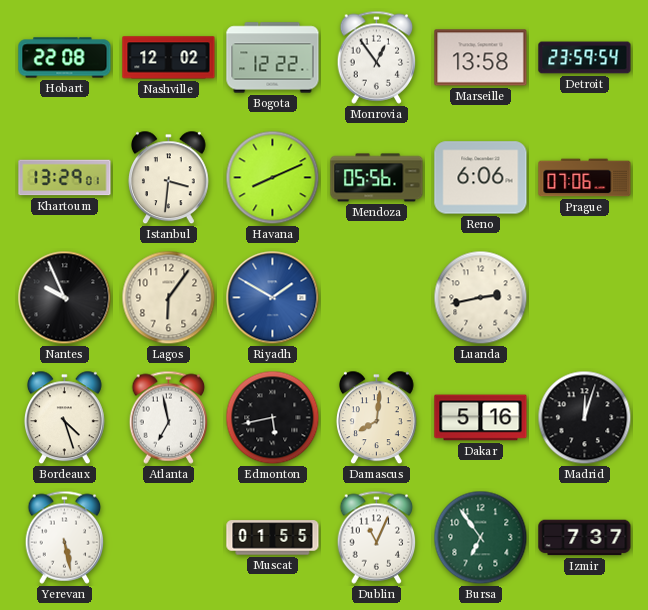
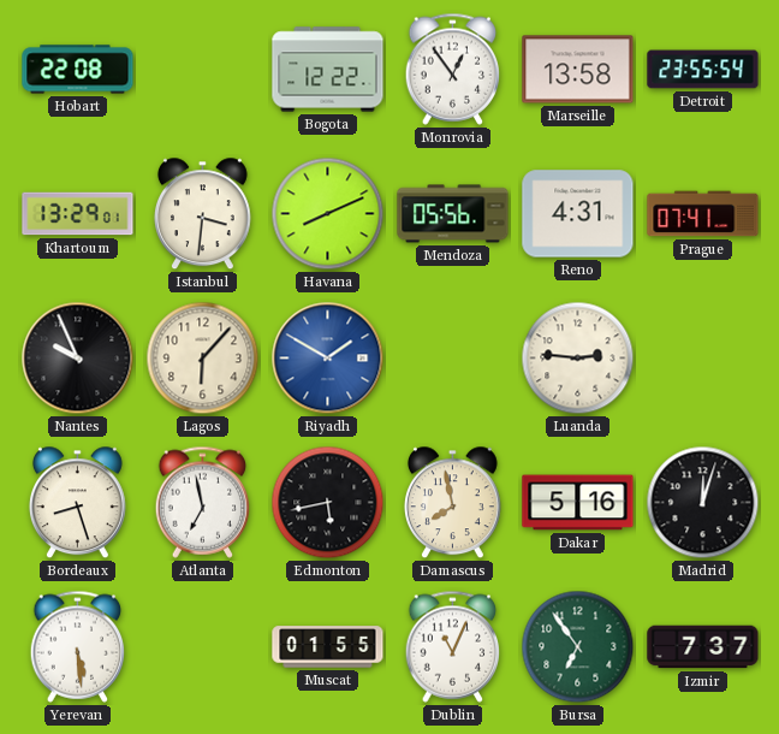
Nashville: 12:02 -> none
Detroit: 23:59 -> 23:55
Reno: 6:06 -> 4:31
Prague: 07:06 -> 07:41
Lagos: 6:06 -> 6:07
Luanda: 2:43 -> 2:46
Bordeaux: 4:27 -> 8:27
Damascus: 8:01 -> 7:58
Yerevan: 5:28 -> 5:29
